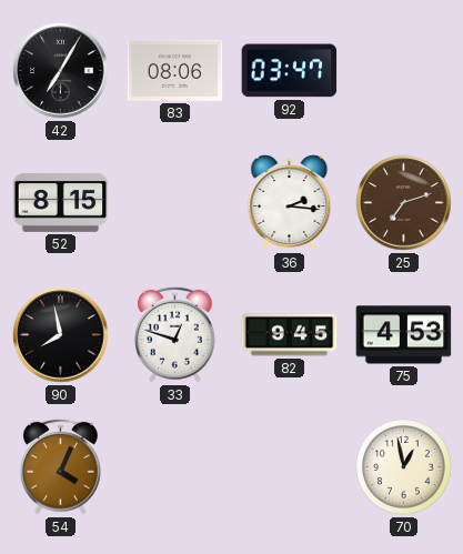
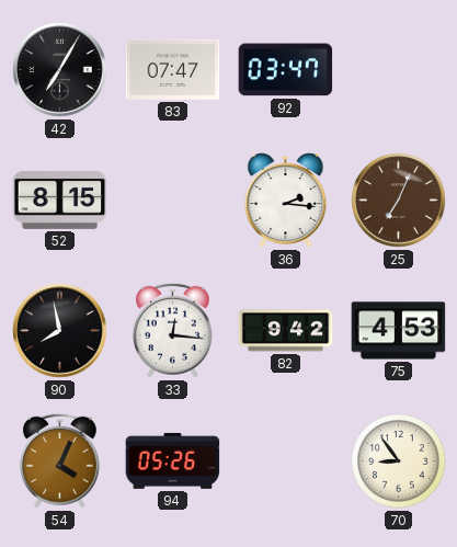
83: 08:06 -> 07:47
25: 7:12 -> 7:04
33: 12:48 -> 12:16
82: 9:45 -> 9:42
94: none -> 05:26
70: 12:58 -> 8:54
